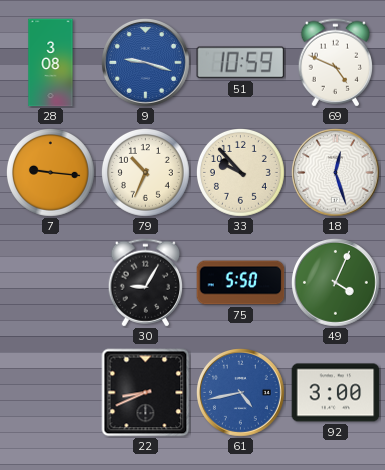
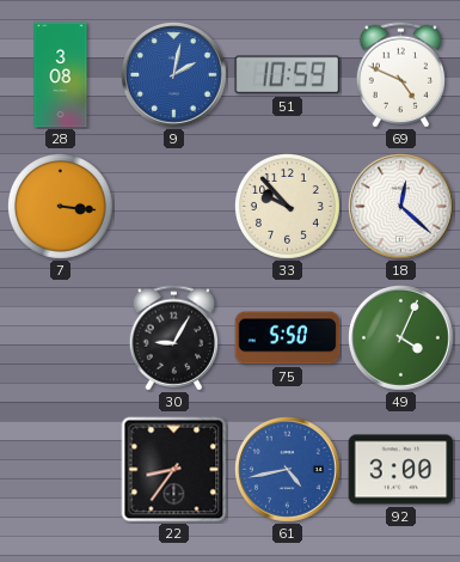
9: 9:18 -> 2:02
7: 9:16 -> 3:16
79: 10:34 -> none
18: 12:27 -> 12:22
22: 8:41 -> 8:36
